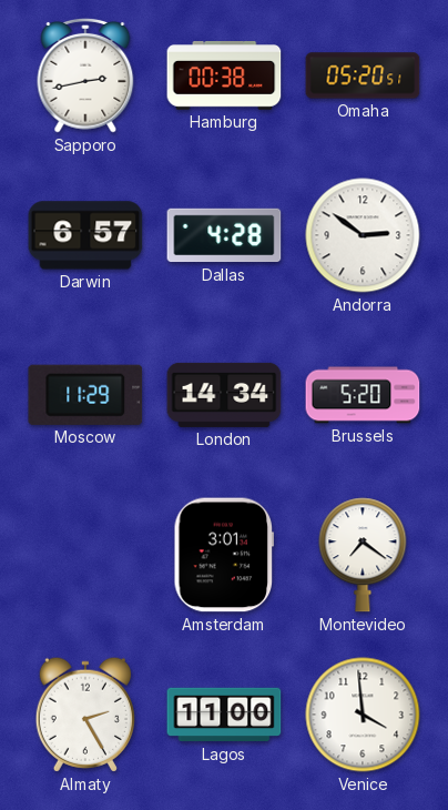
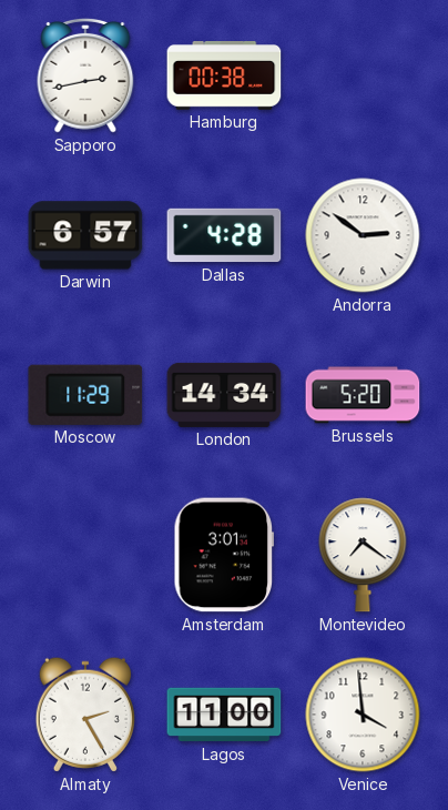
Omaha: 05:20 -> none
